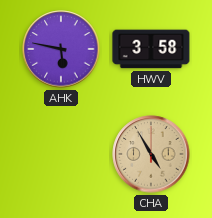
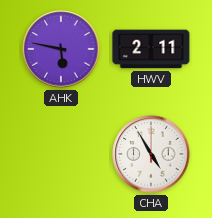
HWV: 3:58 -> 2:11
CHA dial: champagne -> white
